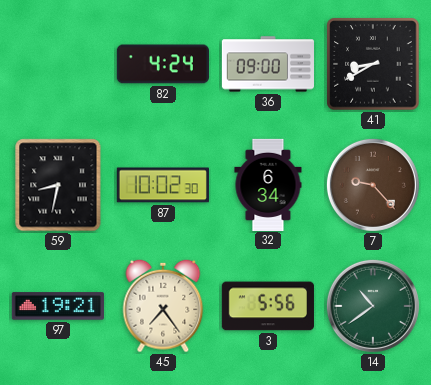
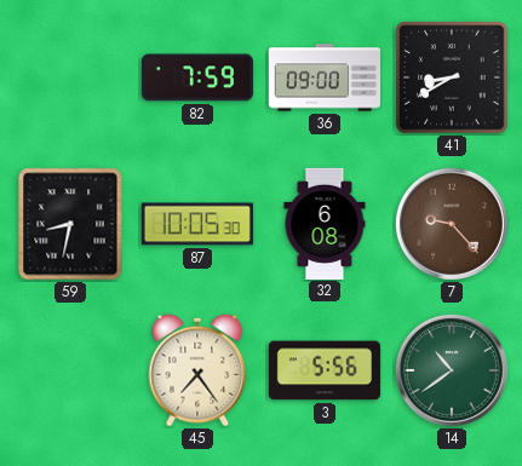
82: 4:24 -> 7:59
87: 10:02 -> 10:05
32: 6:34 -> 6:08
97: 19:21 -> none
